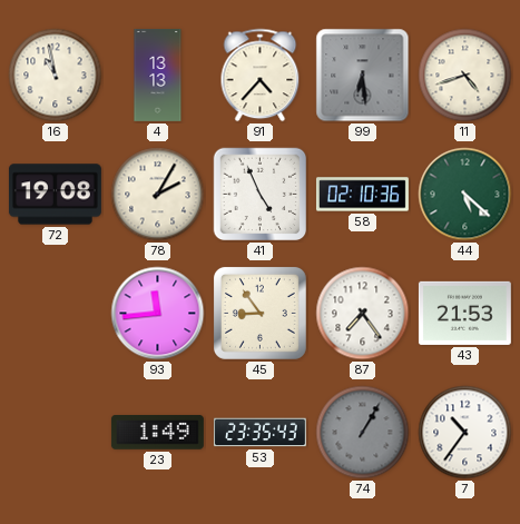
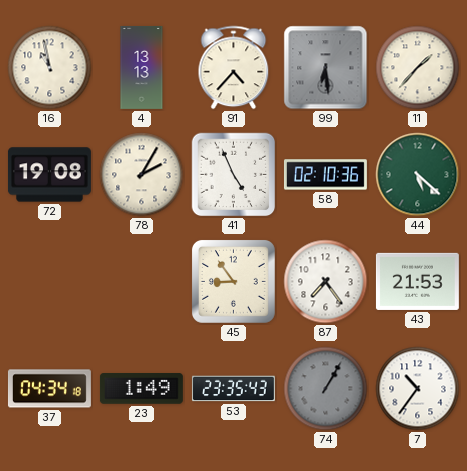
11: 4:42 -> 1:37
93: 11:44 -> none
37: none -> 04:34
